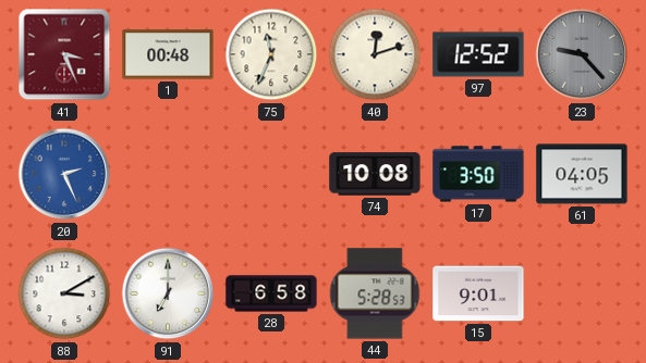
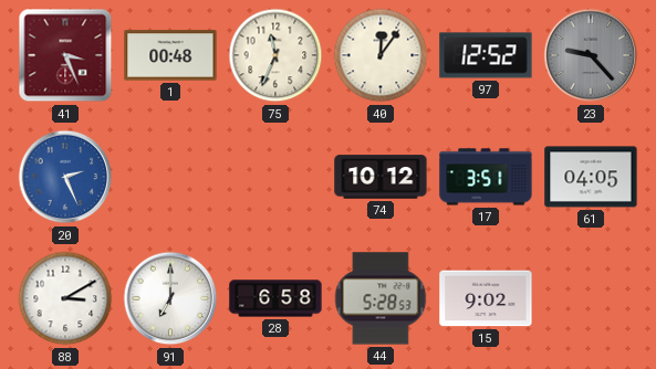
40: 12:12 -> 12:06
74: 10:08 -> 10:12
17: 3:50 -> 3:51
15: 9:01 -> 9:02
